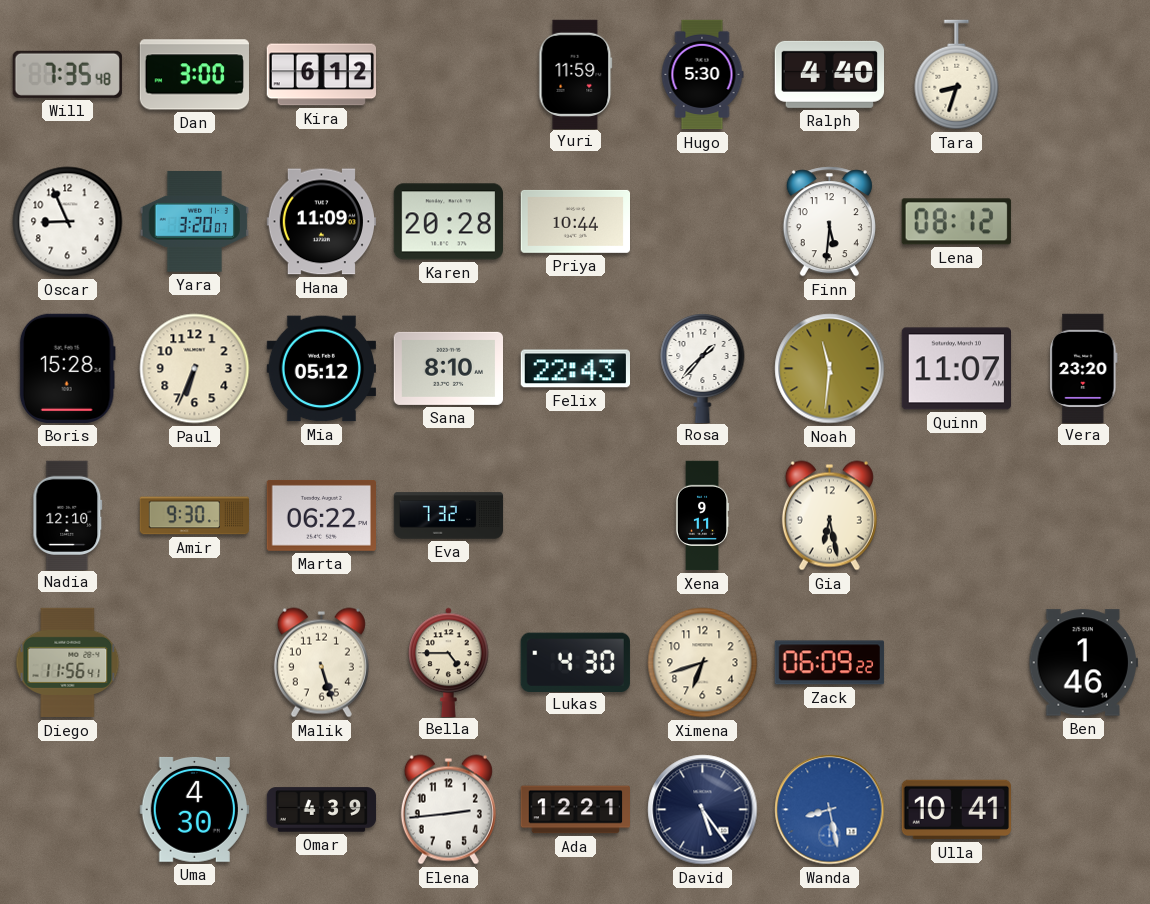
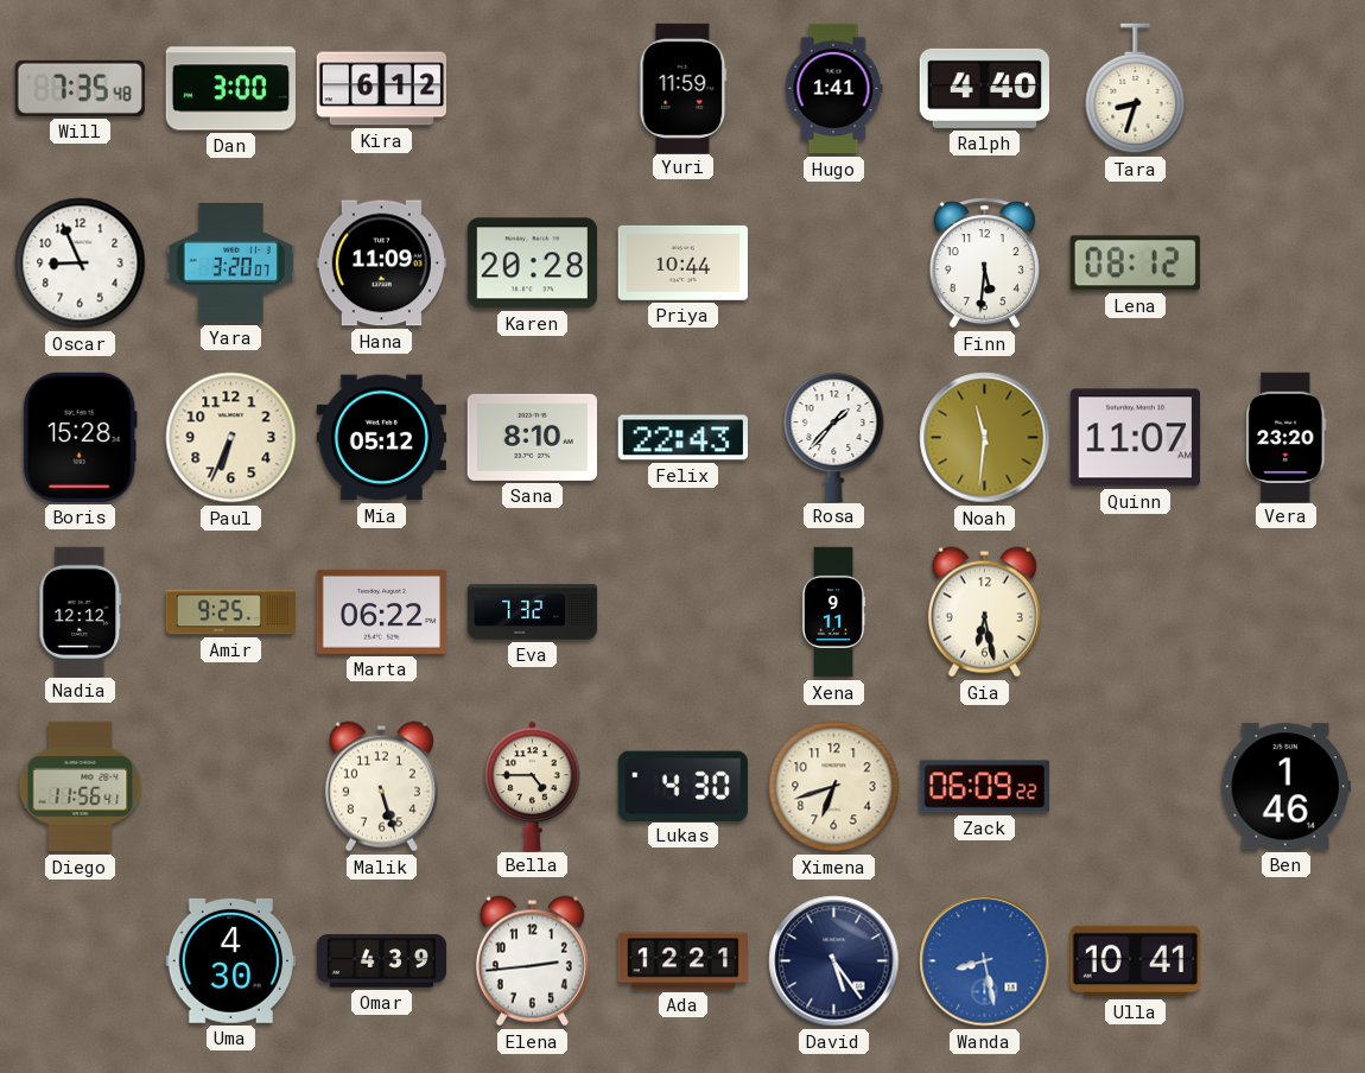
Hugo: 5:30 -> 1:41
Nadia: 12:10 -> 12:12
Amir: 9:30 -> 9:25
